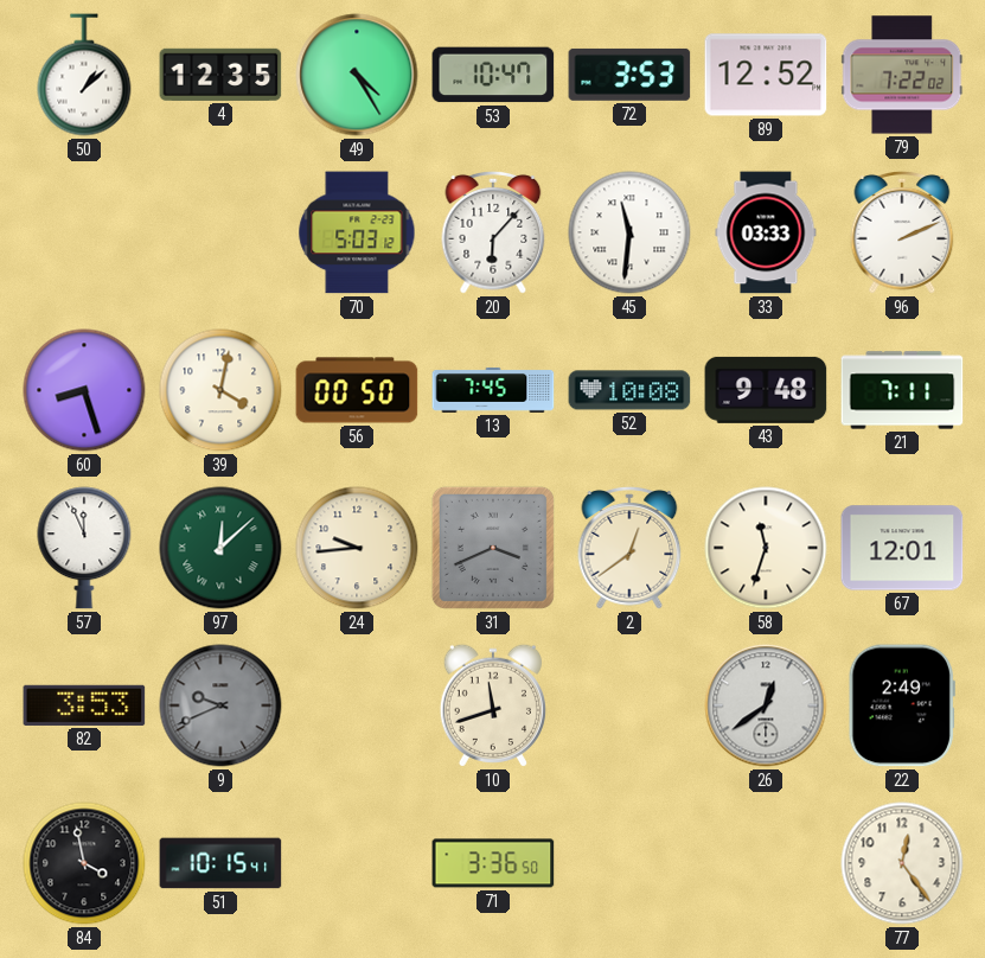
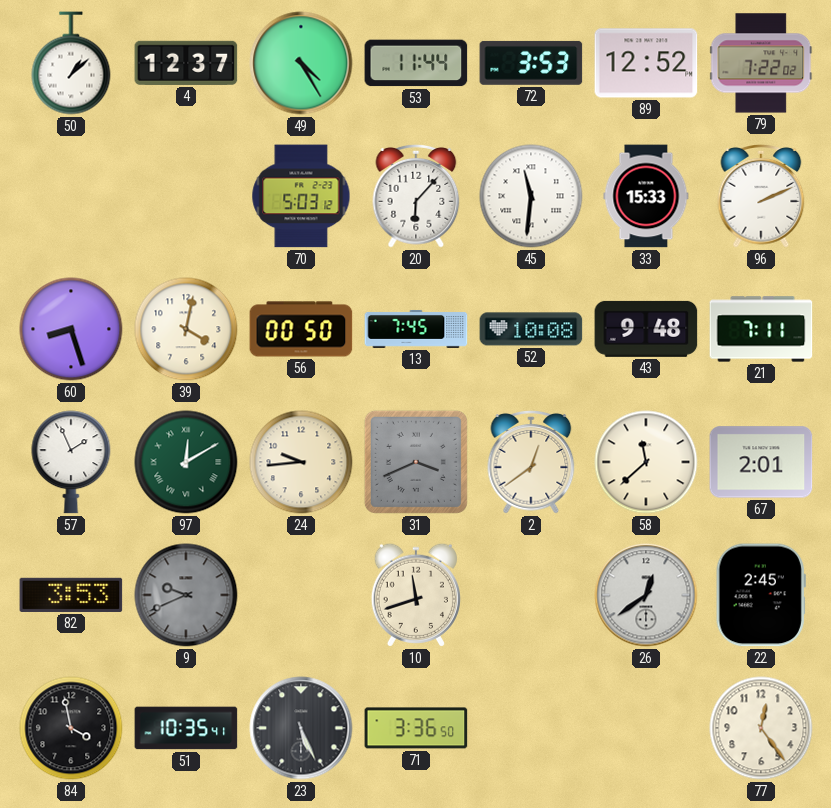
4: 12:35 -> 12:37
53: 10:47 -> 11:44
33: 03:33 -> 15:33
57: 11:56 -> 1:56
97: 12:08 -> 12:10
58: 11:33 -> 11:38
67: 12:01 -> 2:01
22: 2:49 -> 2:45
51: 10:15 -> 10:35
23: none -> 5:26
